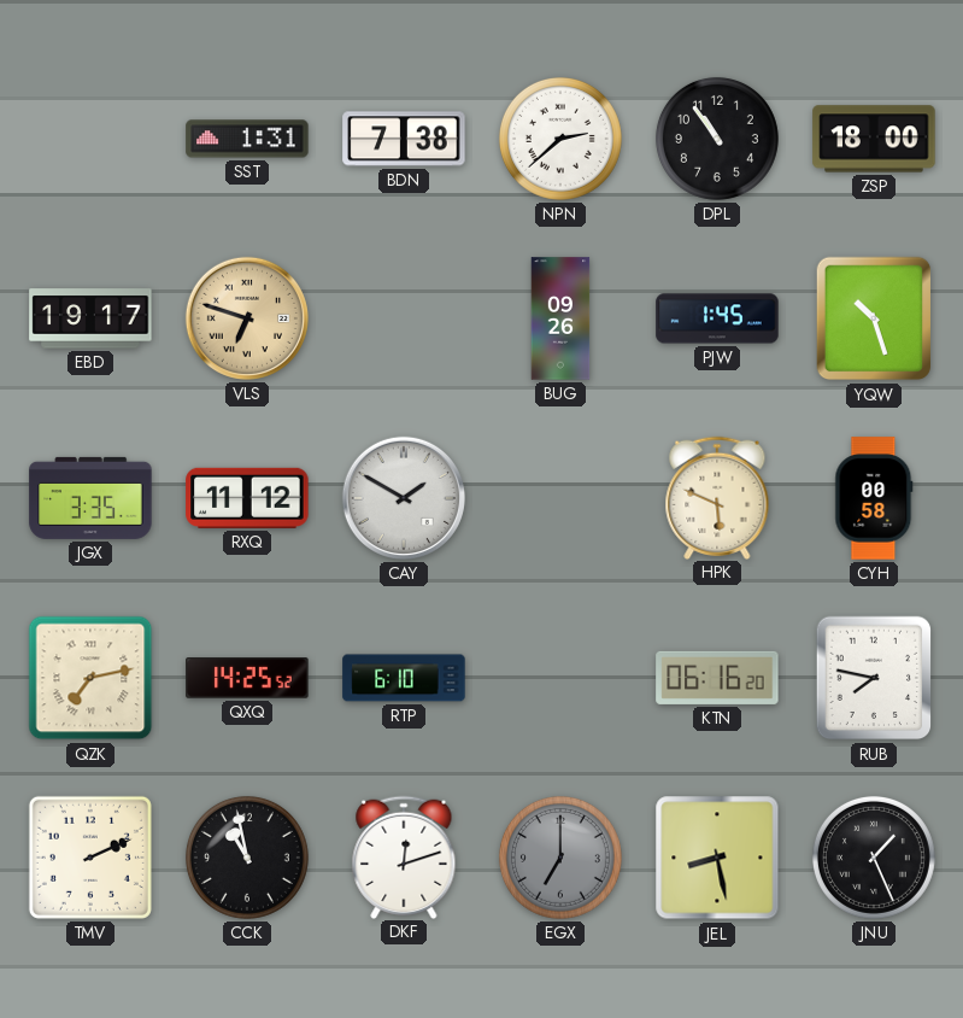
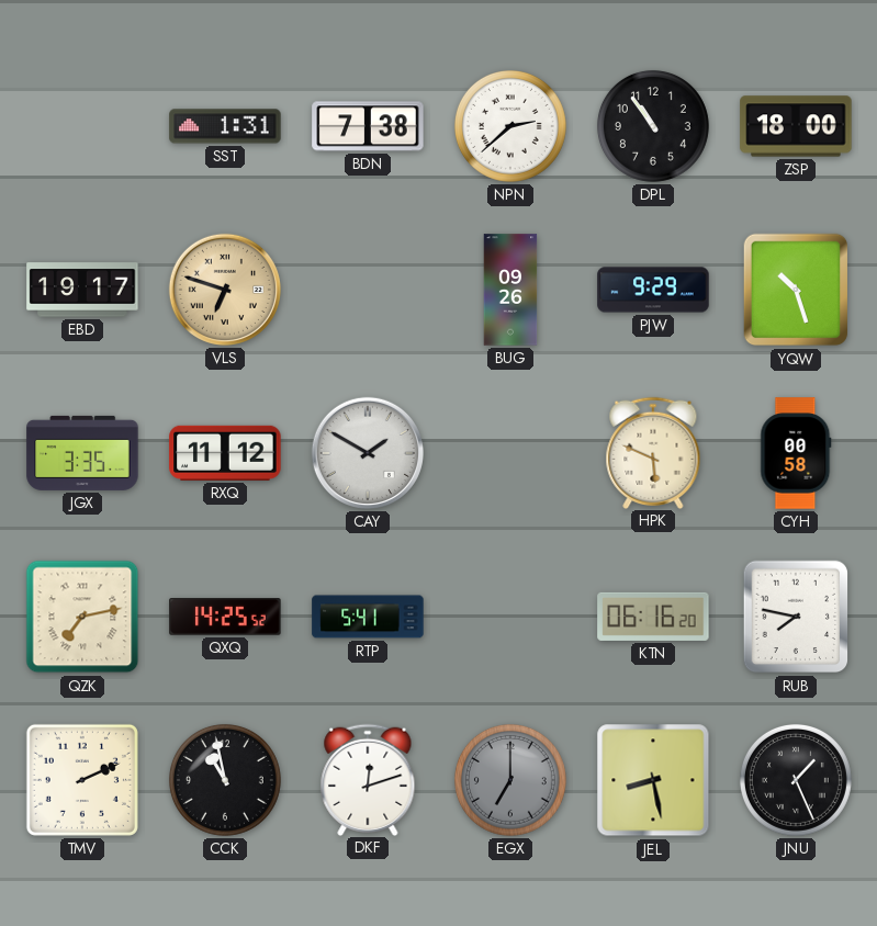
PJW: 1:45 -> 9:29
RTP: 6:10 -> 5:41
